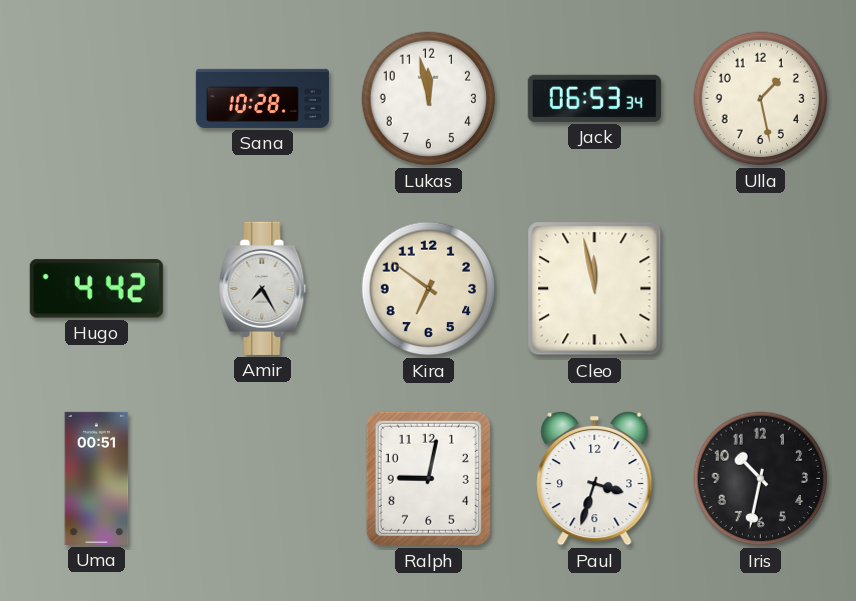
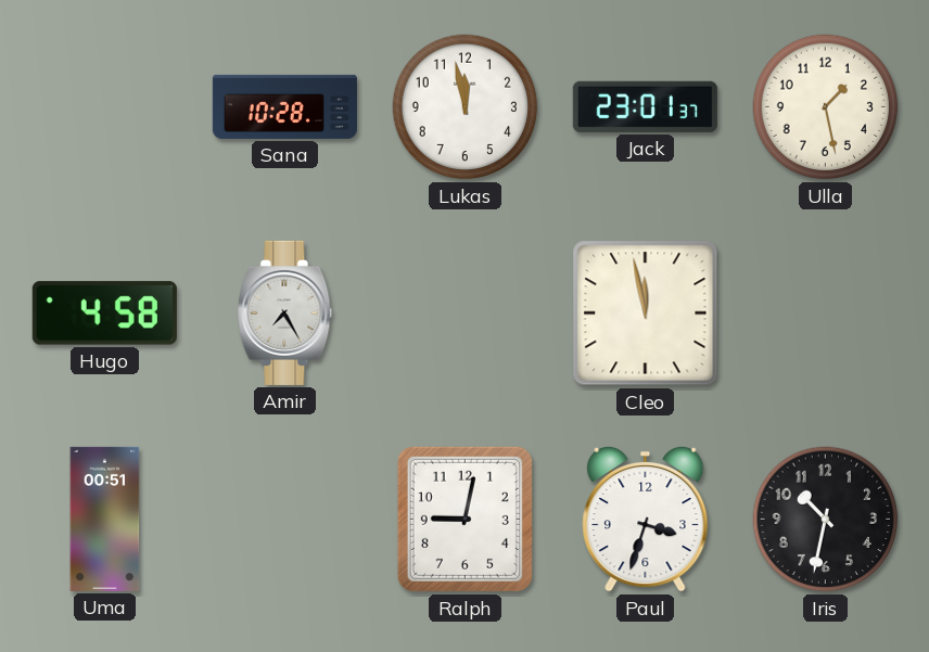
Jack: 06:53 -> 23:01
Hugo: 4:42 -> 4:58
Kira: 6:51 -> none
